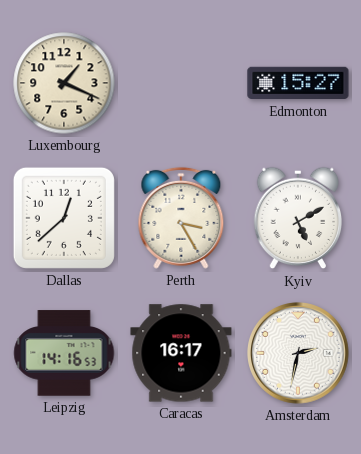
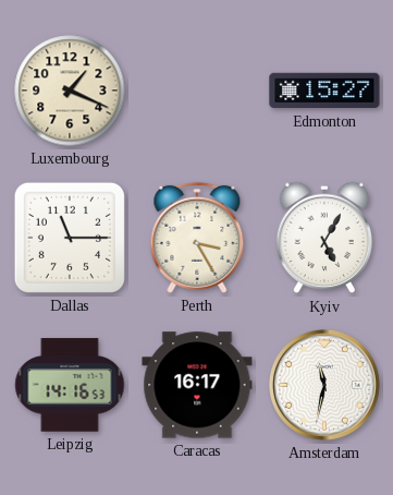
Dallas: 12:38 -> 11:15
Kyiv: 5:10 -> 5:05
Amsterdam: 2:32 -> 11:32
